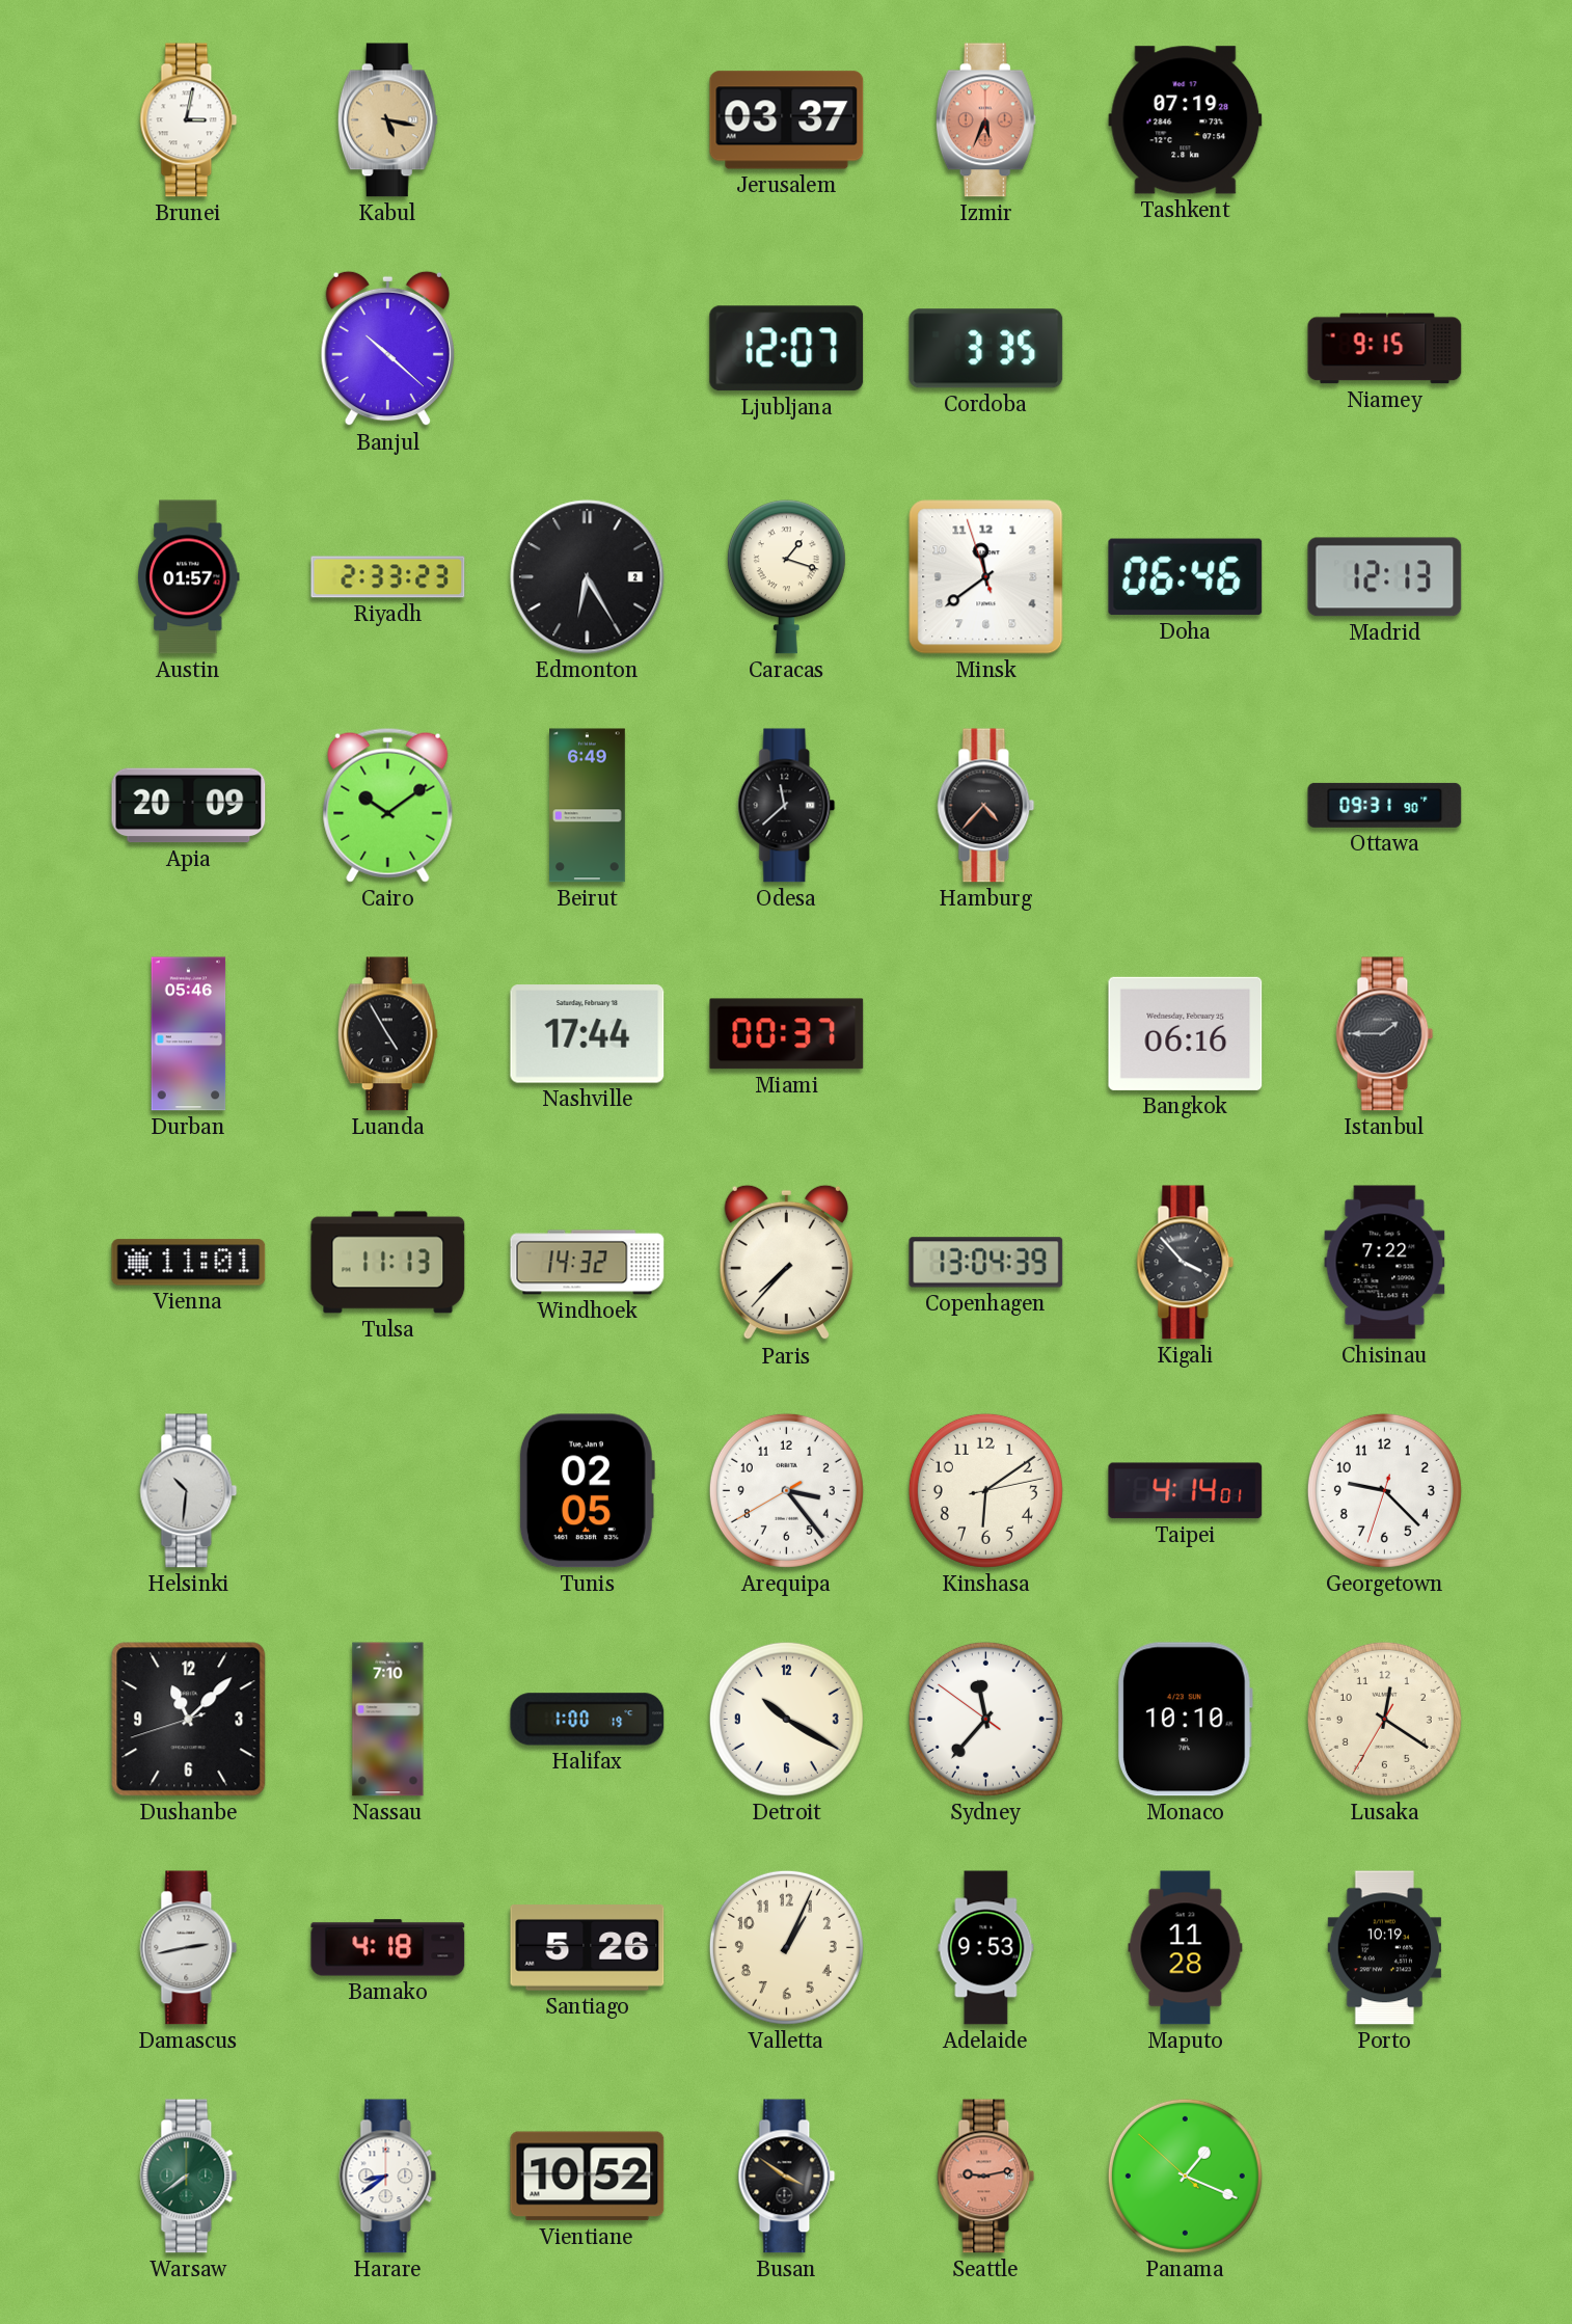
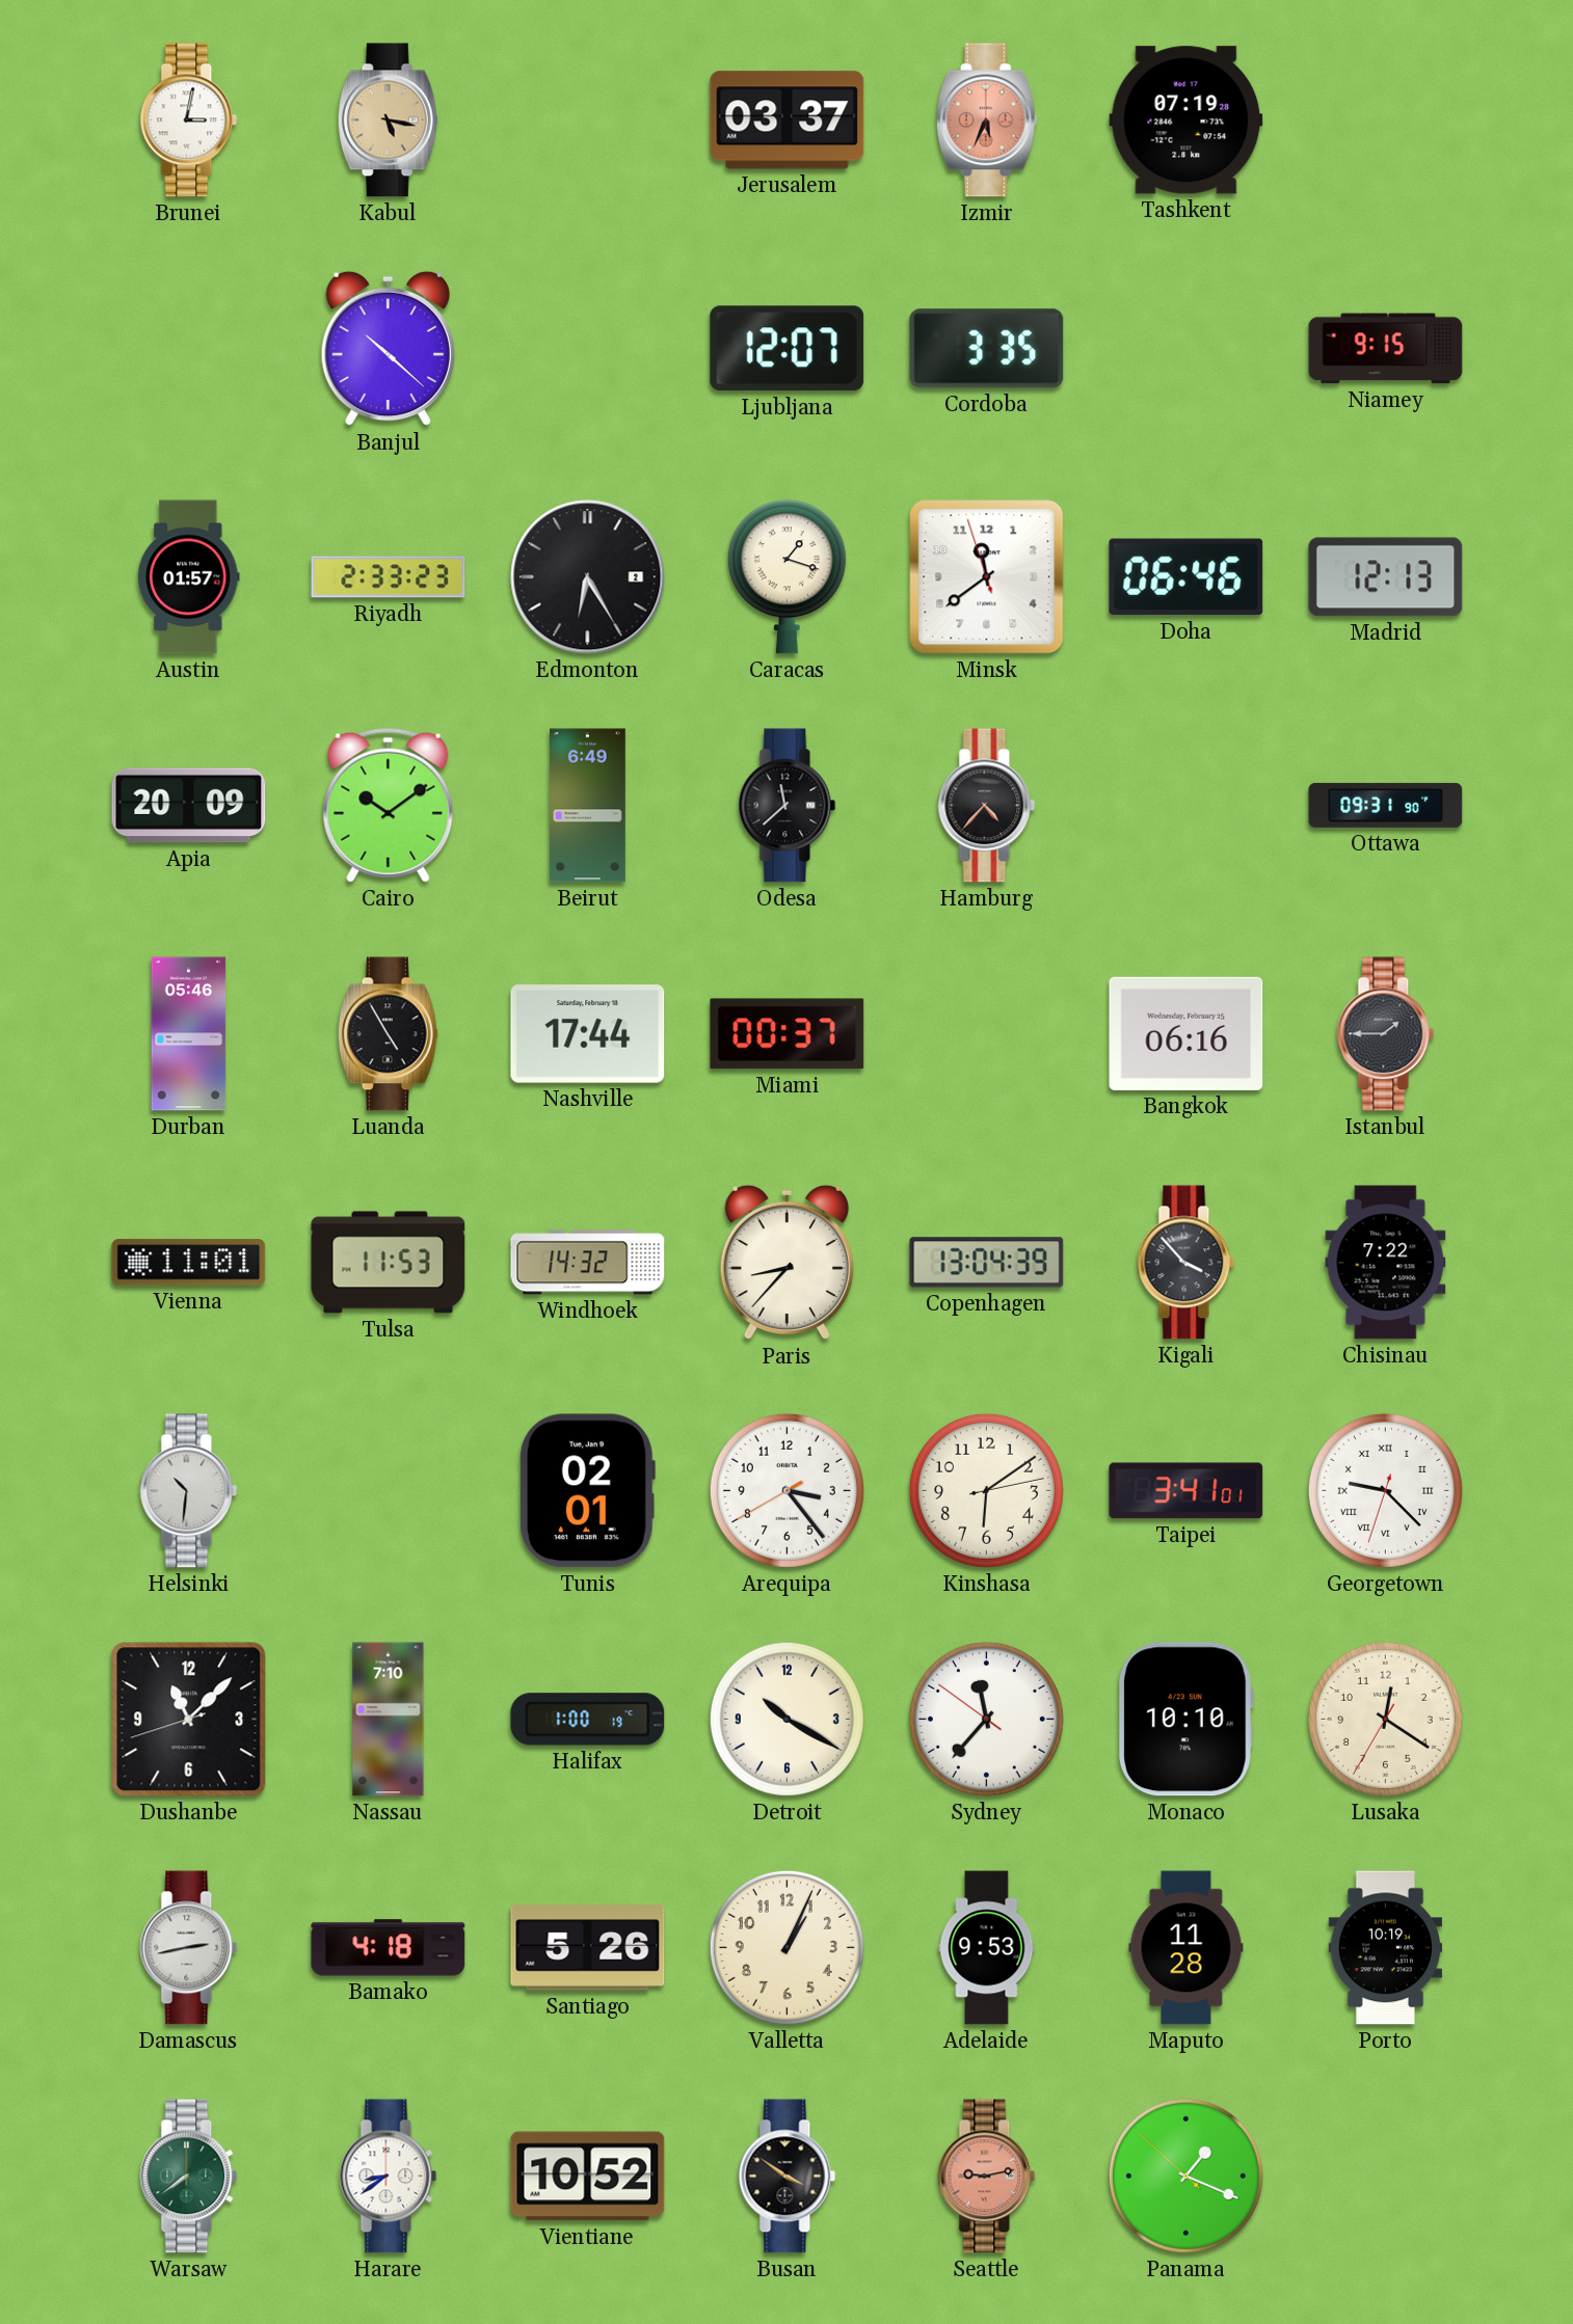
Tulsa: 11:13 -> 11:53
Paris: 7:37 -> 8:37
Tunis: 02:05 -> 02:01
Taipei: 4:14 -> 3:41
Georgetown numerals: Arabic -> Roman
